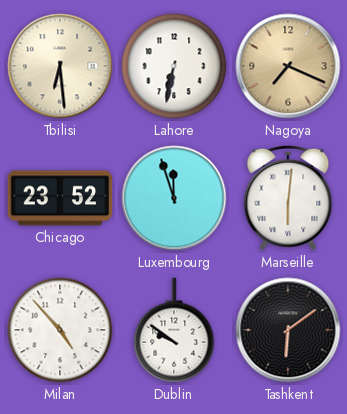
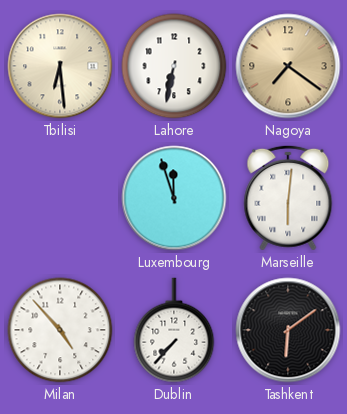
Nagoya: 7:19 -> 7:21
Chicago: 23:52 -> none
Dublin: 9:51 -> 7:37
